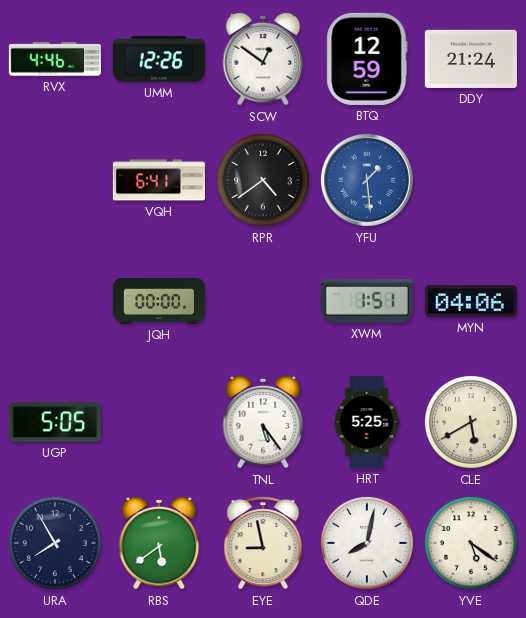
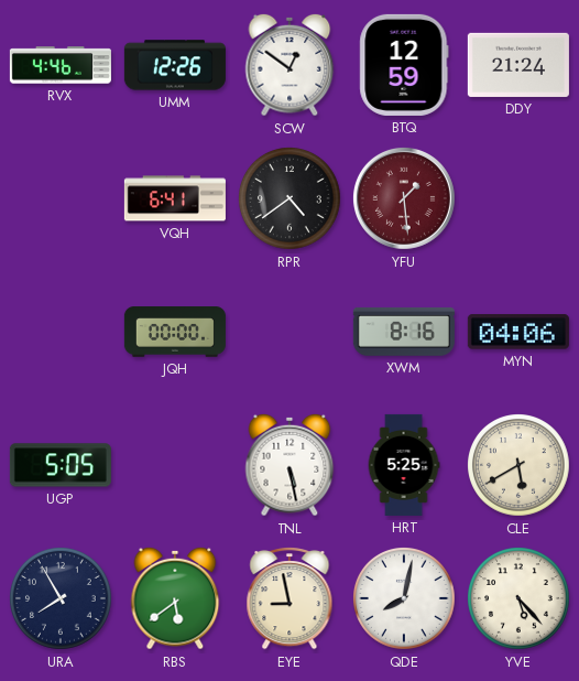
YFU dial: blue -> burgundy
XWM: 1:51 -> 8:16
TNL: 5:24 -> 5:28
YVE: 5:21 -> 5:23
